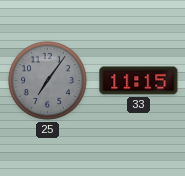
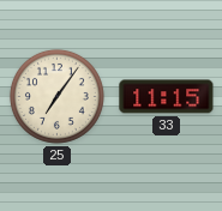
25 dial: grey -> cream
